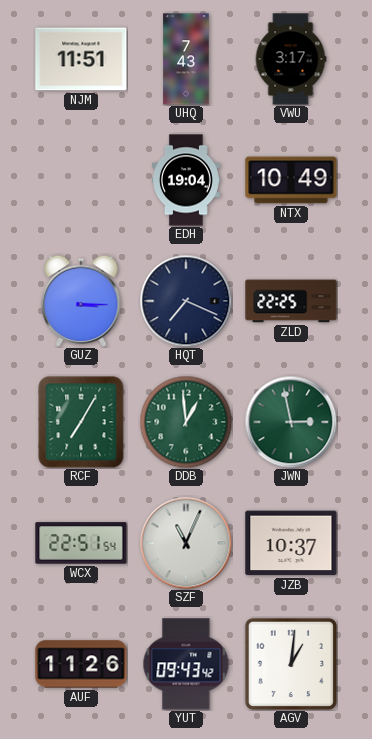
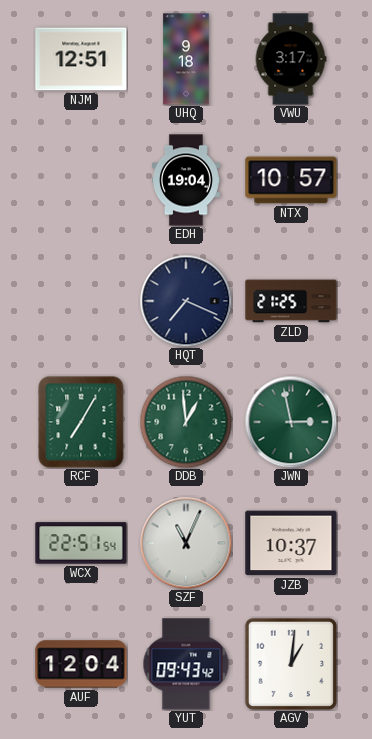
NJM: 11:51 -> 12:51
UHQ: 7:43 -> 9:18
NTX: 10:49 -> 10:57
GUZ: 3:15 -> none
ZLD: 22:25 -> 21:25
AUF: 11:26 -> 12:04
